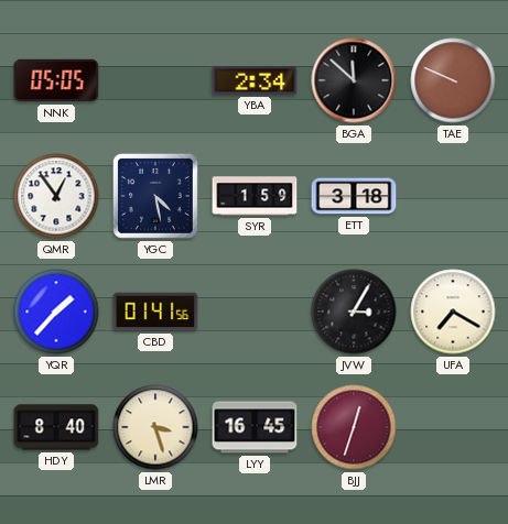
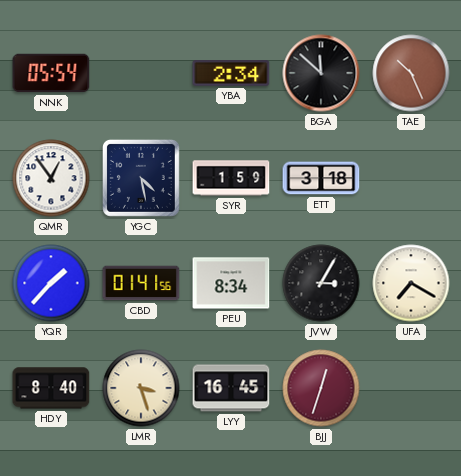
NNK: 05:05 -> 05:54
TAE: 9:49 -> 10:26
PEU: none -> 8:34
